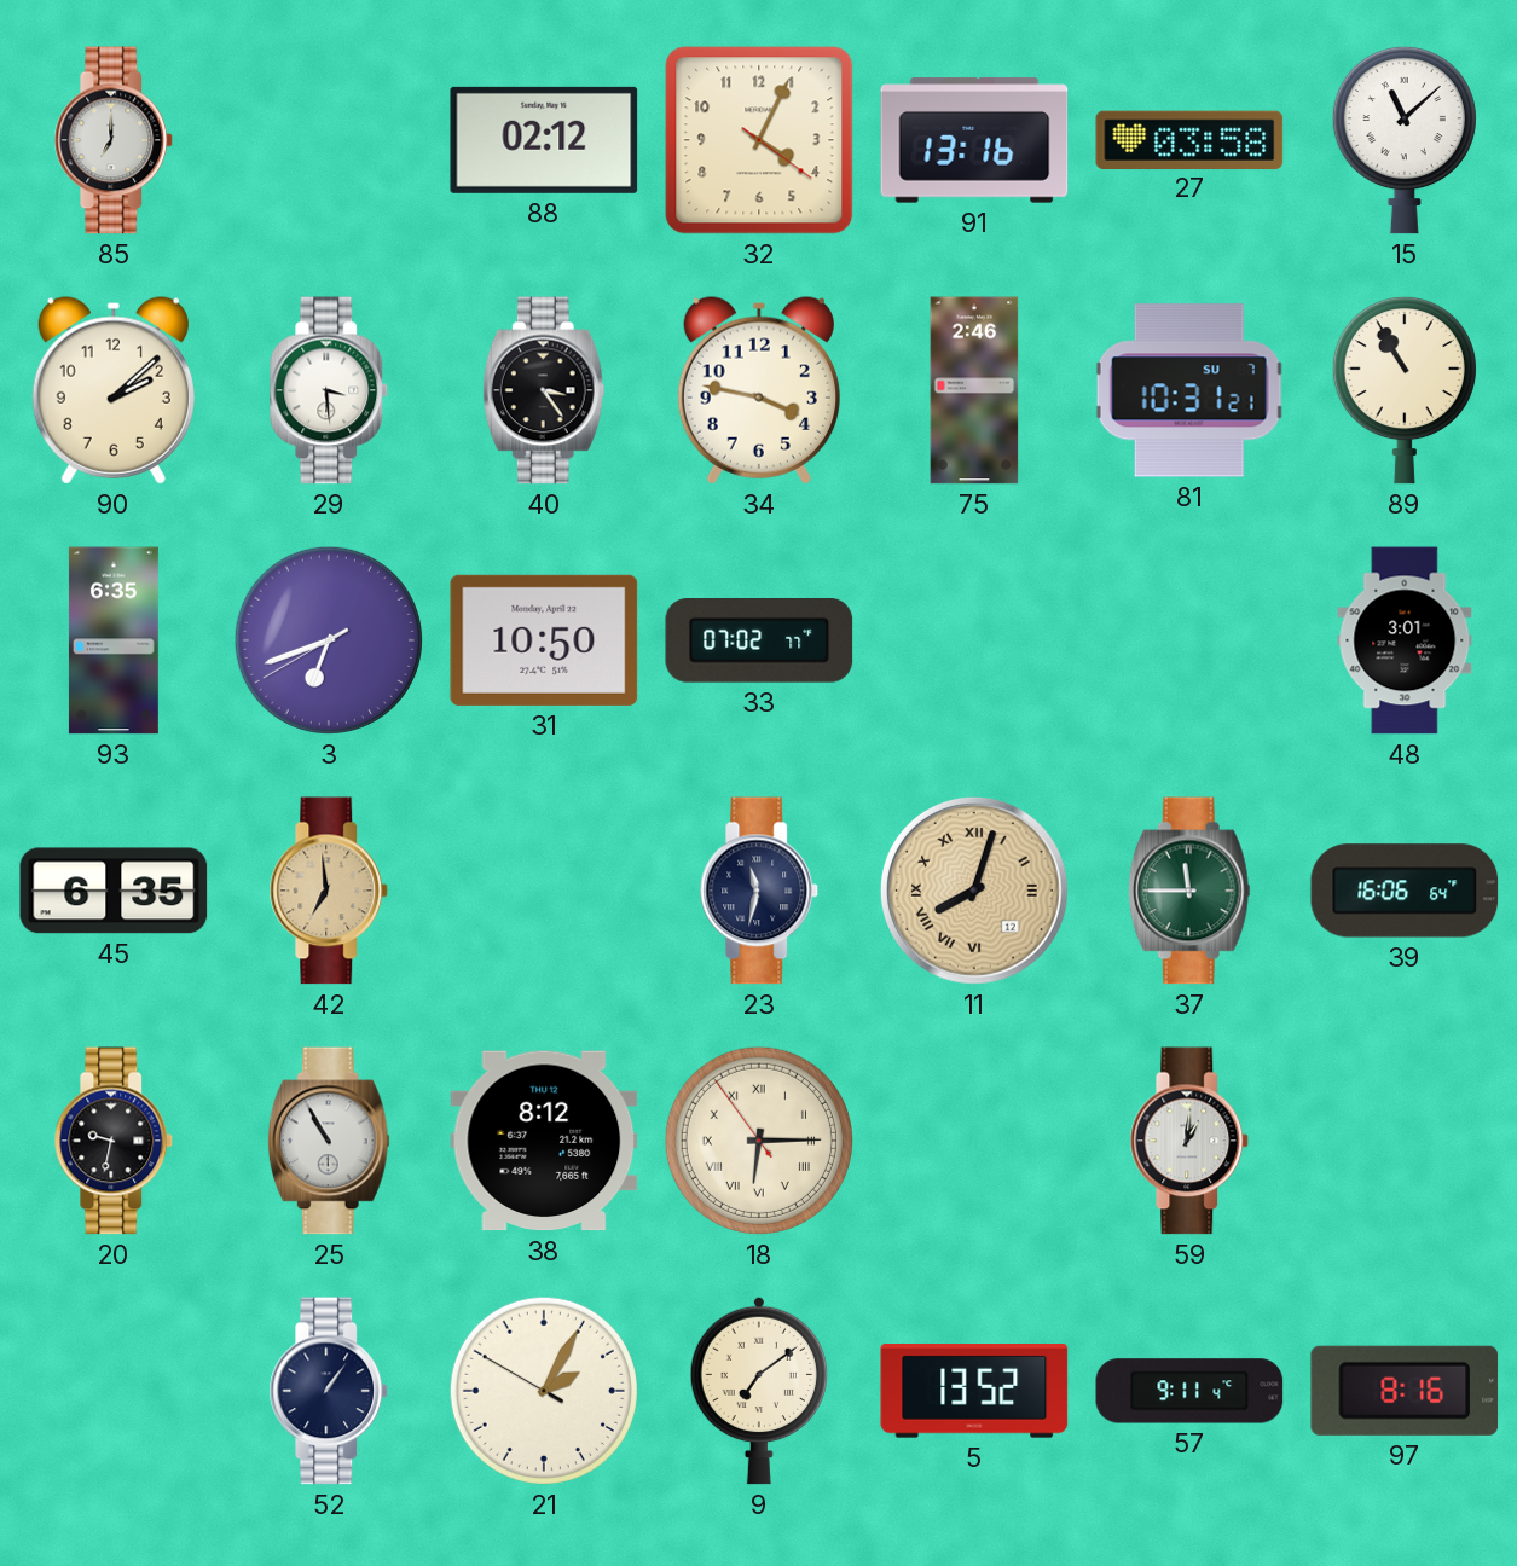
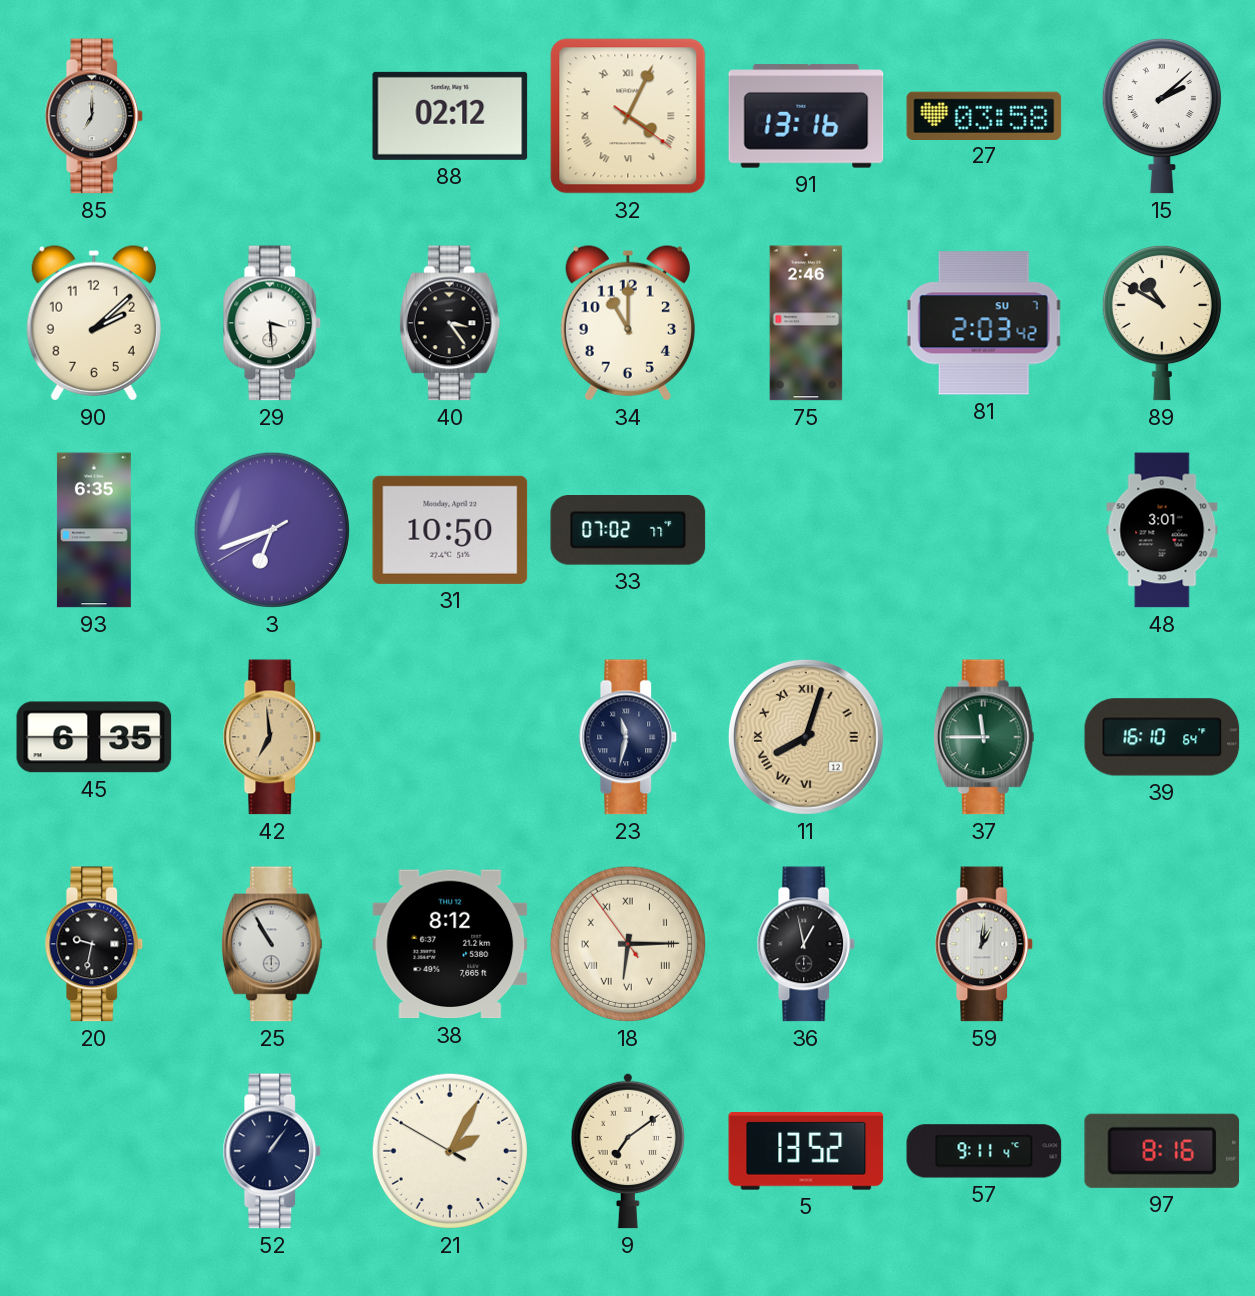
32 numerals: Arabic -> Roman
15: 11:08 -> 2:08
34: 3:47 -> 11:00
81: 10:31 -> 2:03
89: 10:55 -> 10:50
39: 16:06 -> 16:10
36: none -> 12:58
